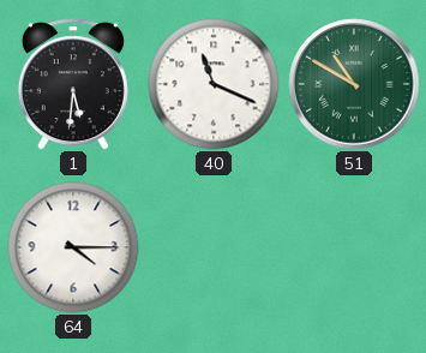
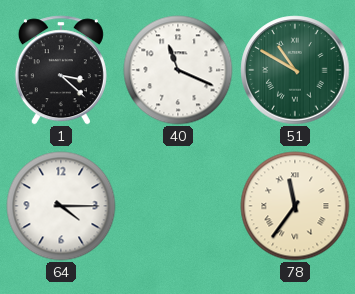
1: 5:31 -> 3:22
78: none -> 11:36
